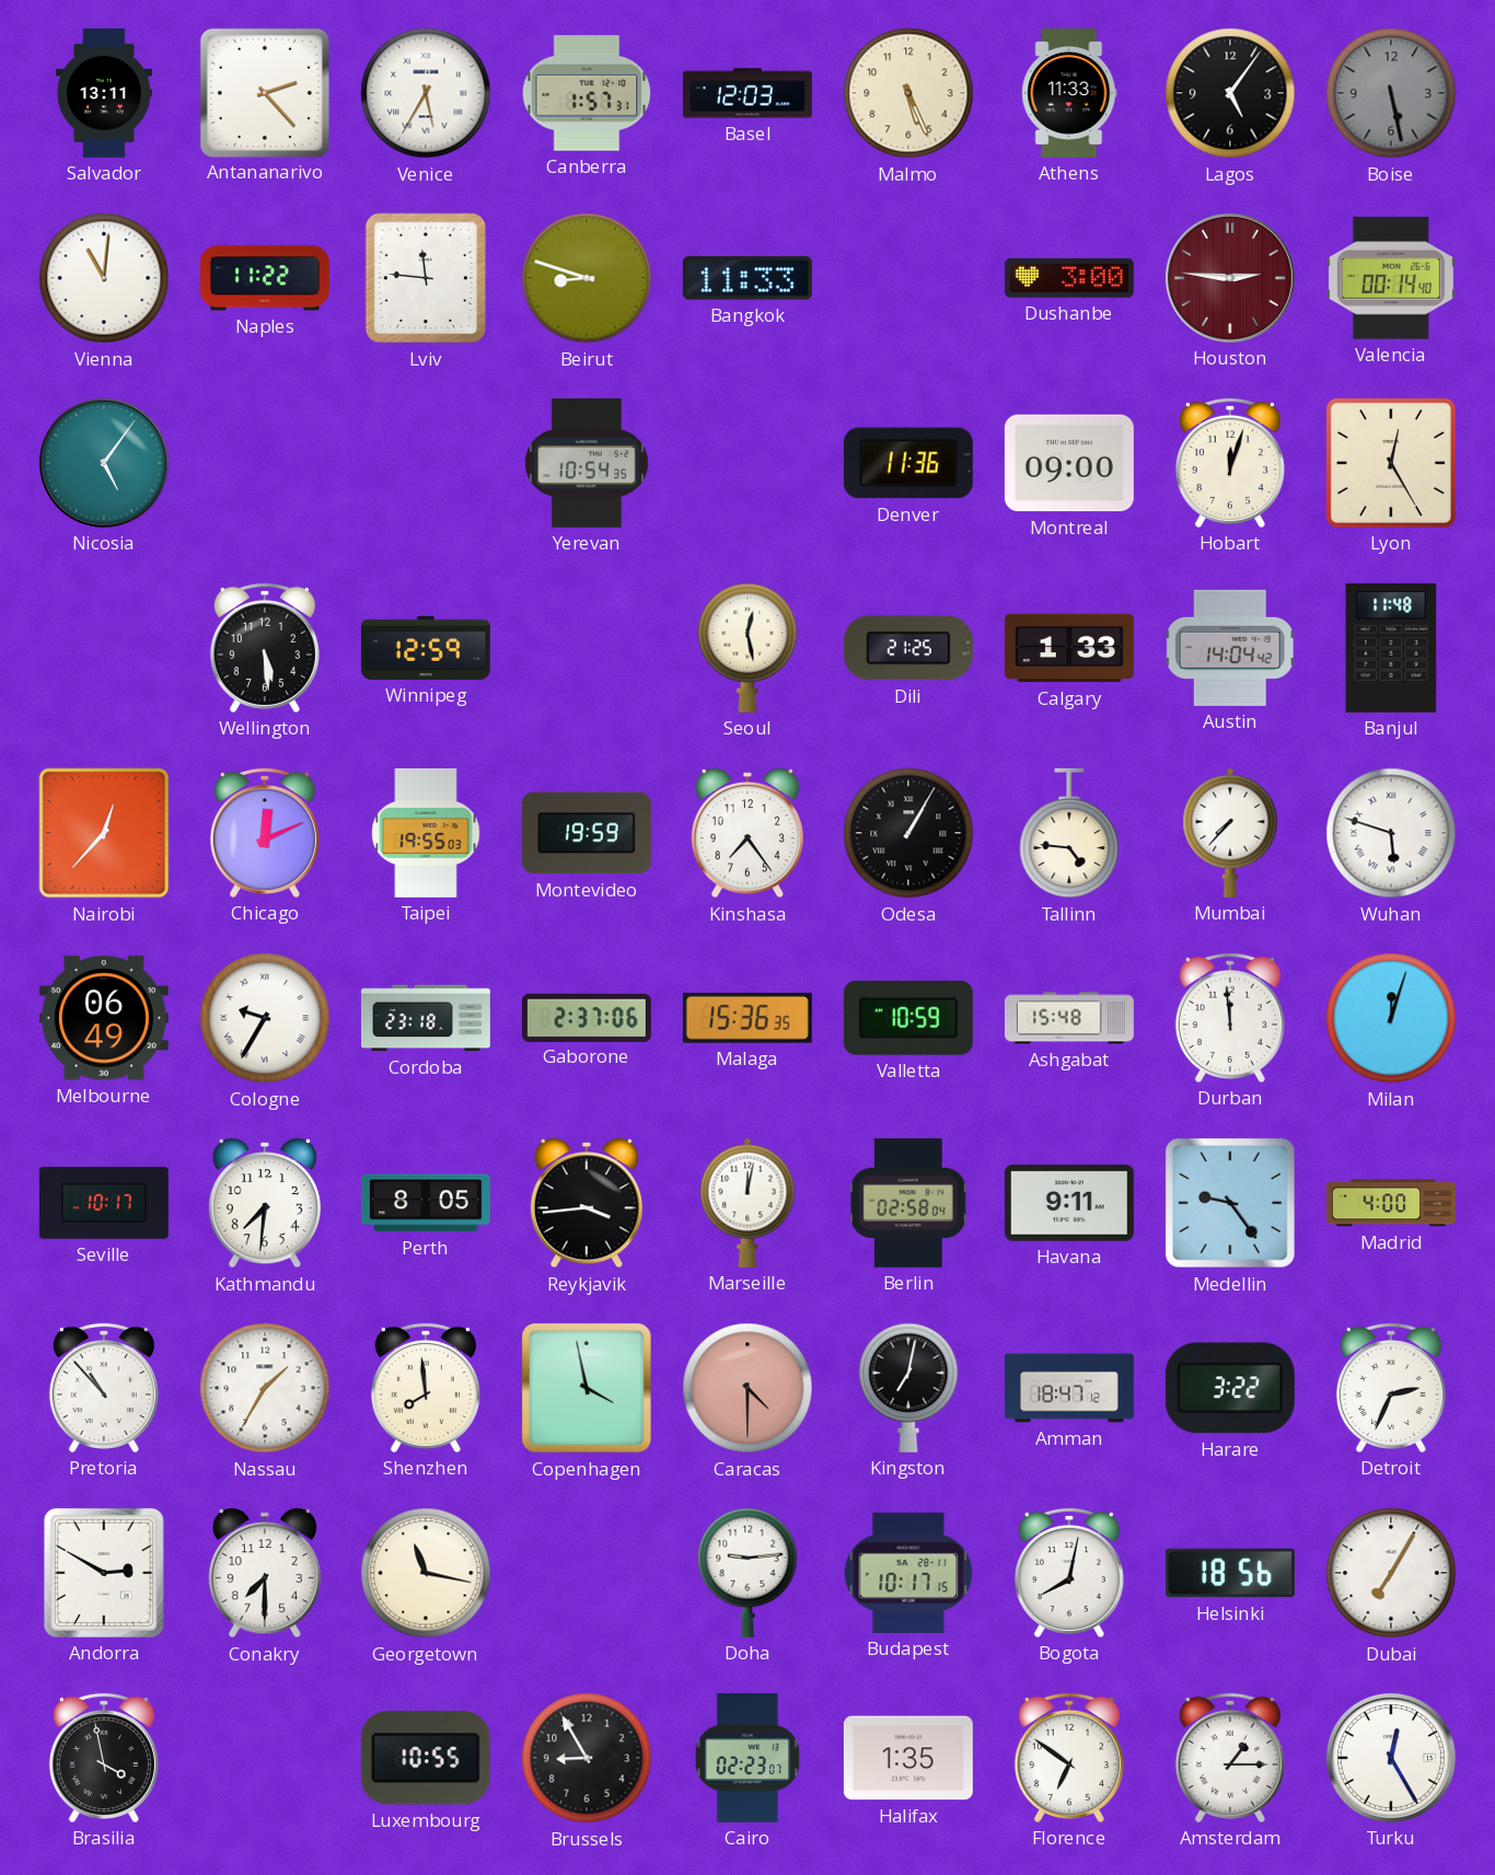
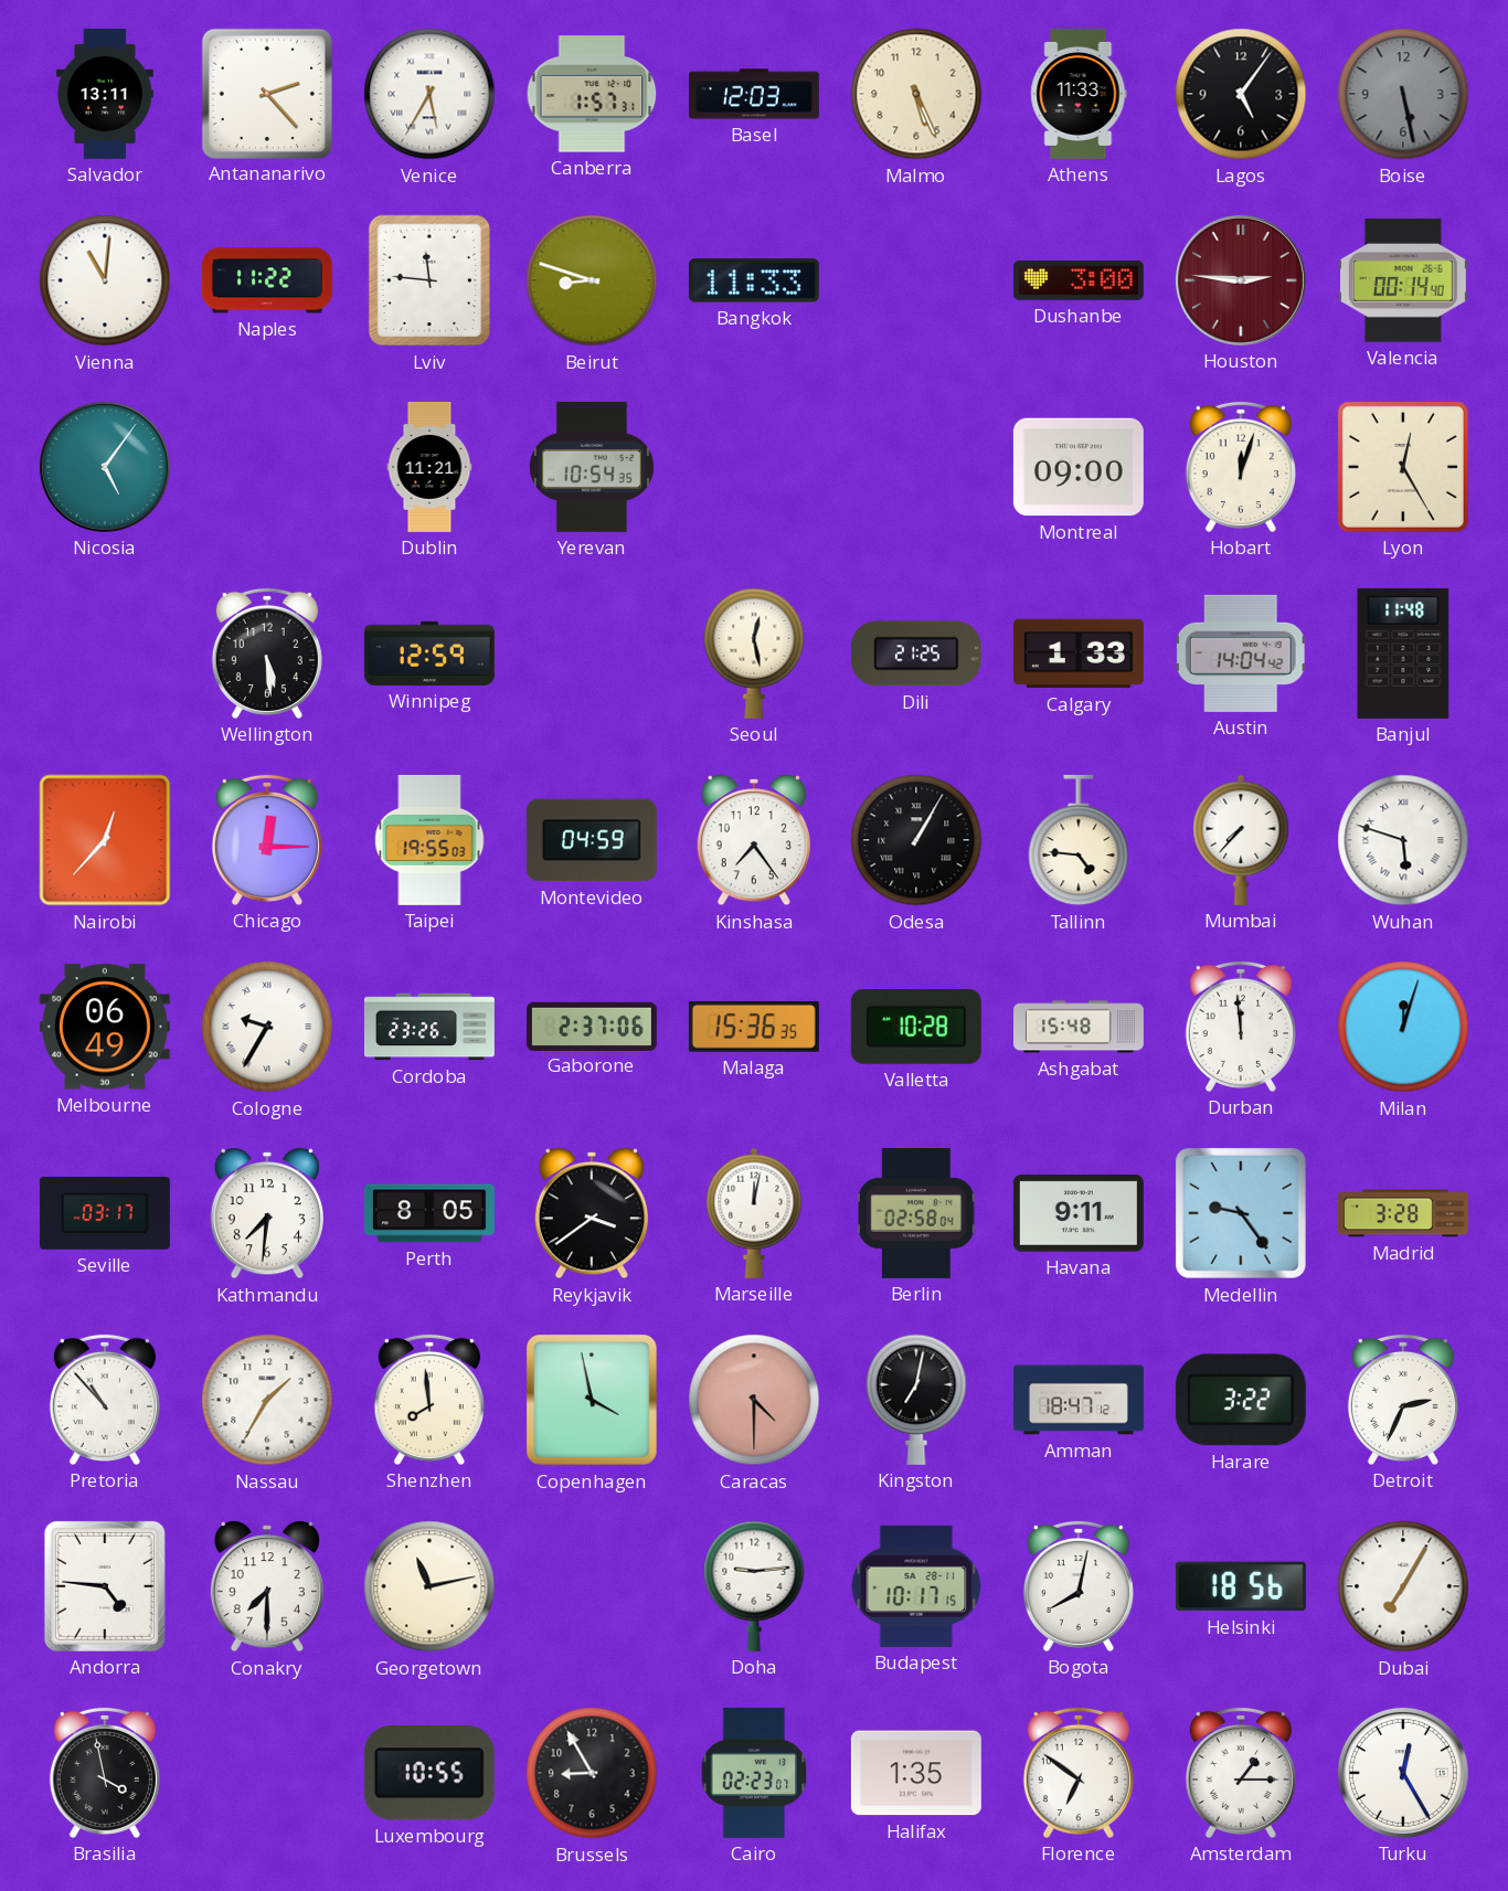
Dublin: none -> 11:21
Denver: 11:36 -> none
Chicago: 12:11 -> 12:15
Montevideo: 19:59 -> 04:59
Cordoba: 23:18 -> 23:26
Valletta: 10:59 -> 10:28
Seville: 10:17 -> 03:17
Reykjavik: 3:44 -> 3:39
Madrid: 4:00 -> 3:28
Andorra: 2:50 -> 4:46
Georgetown: 11:17 -> 11:13
